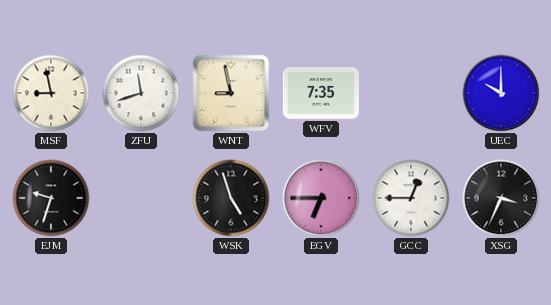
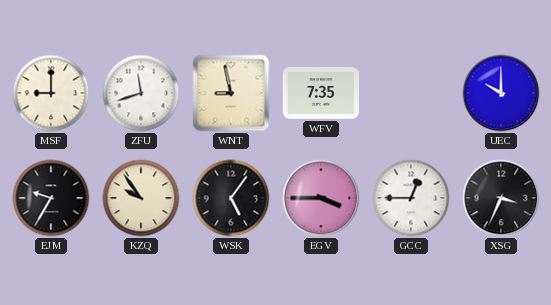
MSF: 8:58 -> 9:00
EJM: 9:33 -> 9:35
KZQ: none -> 9:54
WSK: 4:57 -> 5:06
EGV: 6:45 -> 3:45
